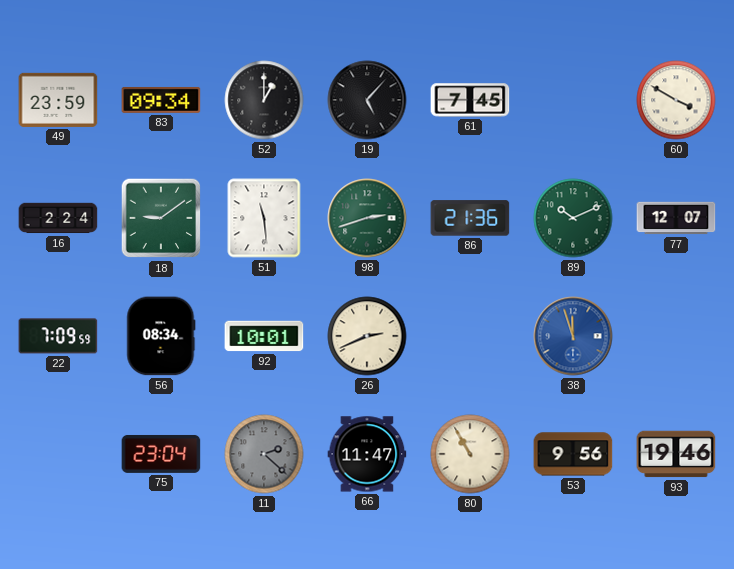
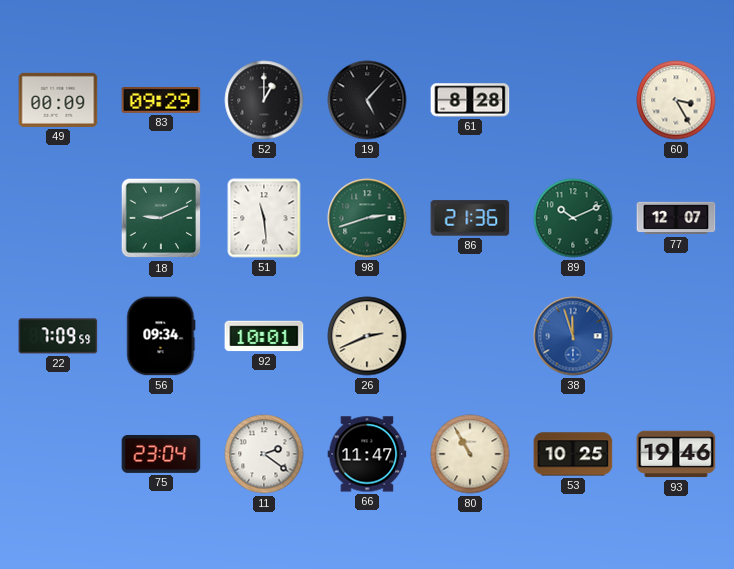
49: 23:59 -> 00:09
83: 09:34 -> 09:29
61: 7:45 -> 8:28
60: 3:50 -> 3:25
16: 2:24 -> none
18: 9:09 -> 9:11
56: 08:34 -> 09:34
11: 2:22 -> 2:21
11 dial: grey -> white
53: 9:56 -> 10:25
